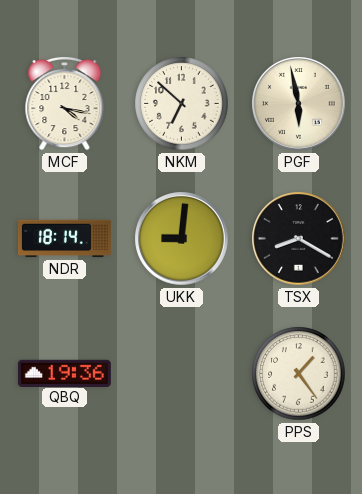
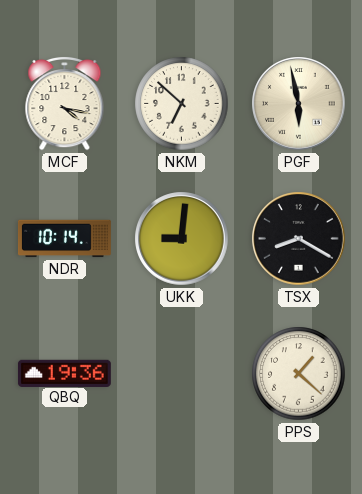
NDR: 18:14 -> 10:14
PPS: 1:24 -> 1:22
